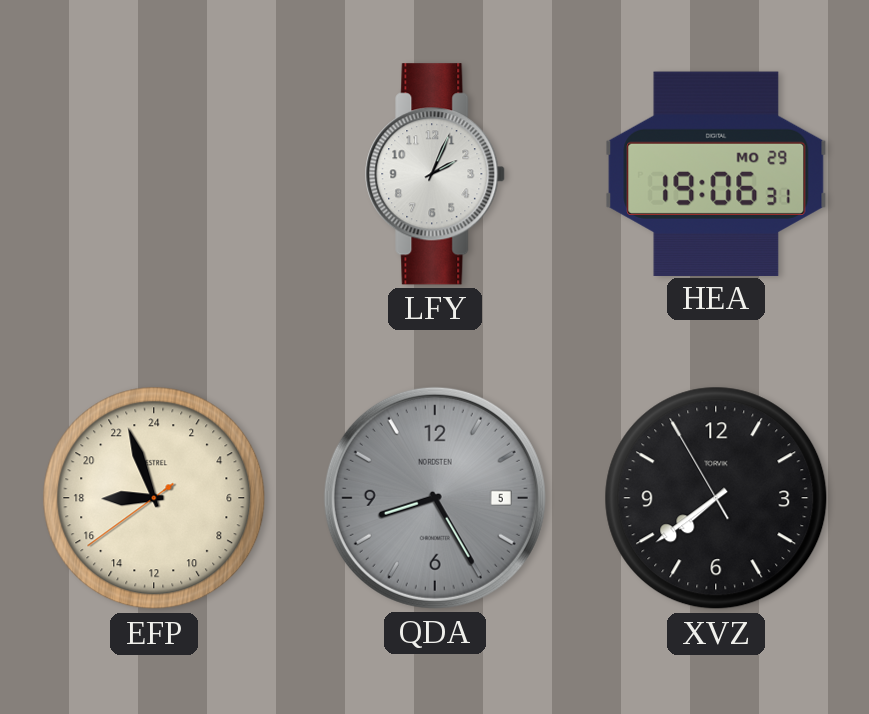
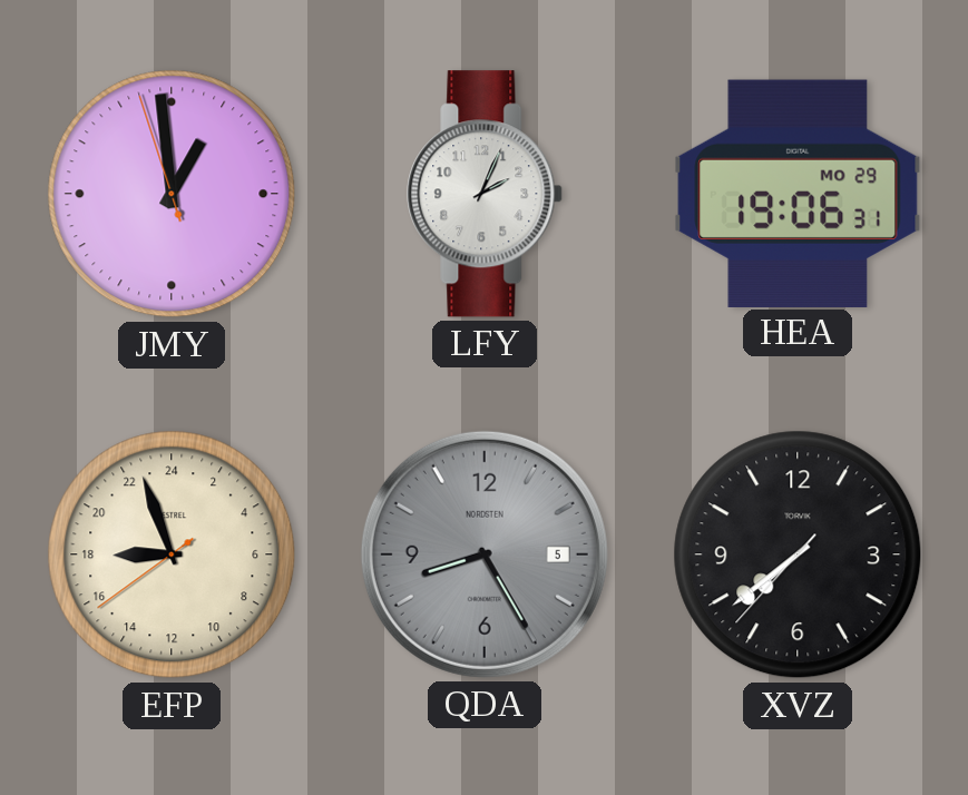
JMY: none -> 12:58
XVZ: 7:38:55 -> 7:38:37
